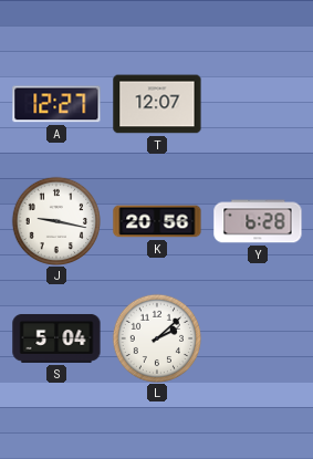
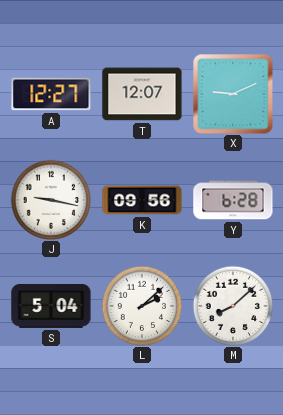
X: none -> 9:11
K: 20:56 -> 09:56
M: none -> 8:08
